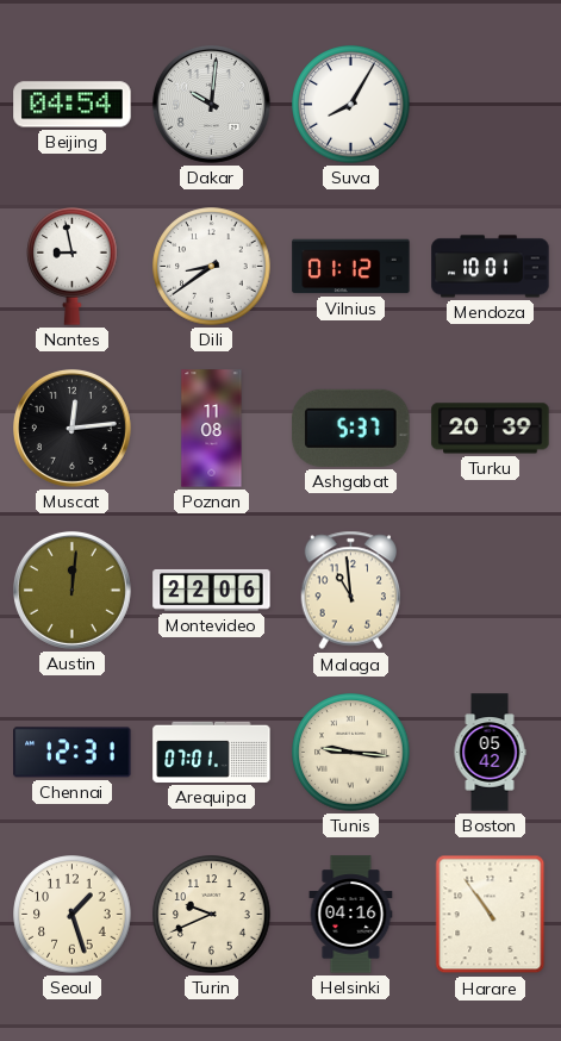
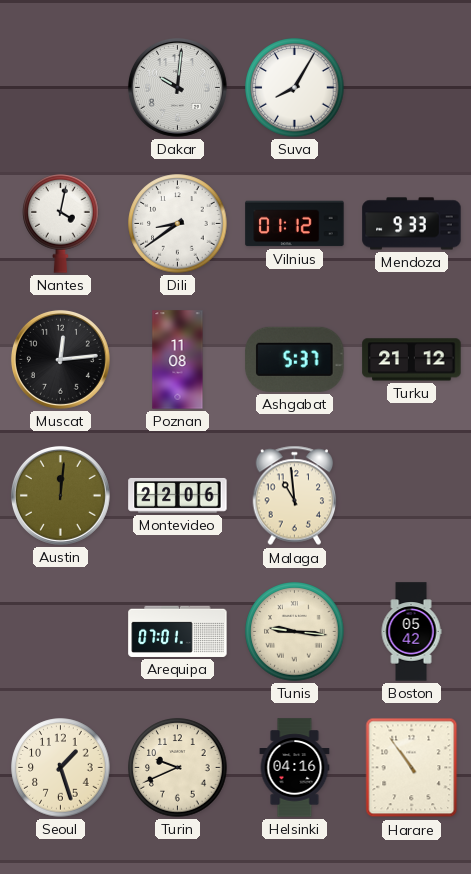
Beijing: 04:54 -> none
Nantes: 8:58 -> 4:02
Mendoza: 10:01 -> 9:33
Turku: 20:39 -> 21:12
Chennai: 12:31 -> none
